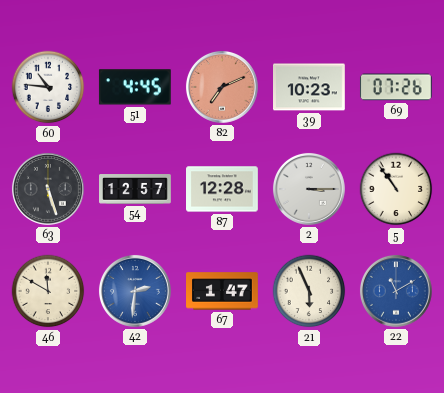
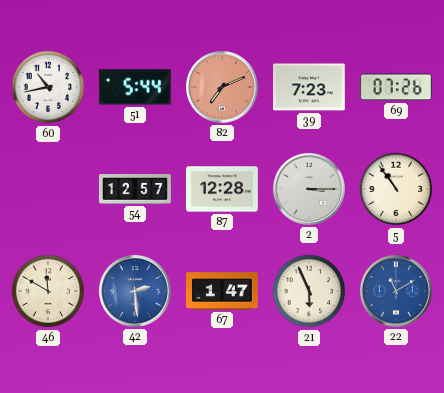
60: 10:46 -> 10:43
51: 4:45 -> 5:44
39: 10:23 -> 7:23
63: 5:27 -> none
42: 2:31 -> 2:29
